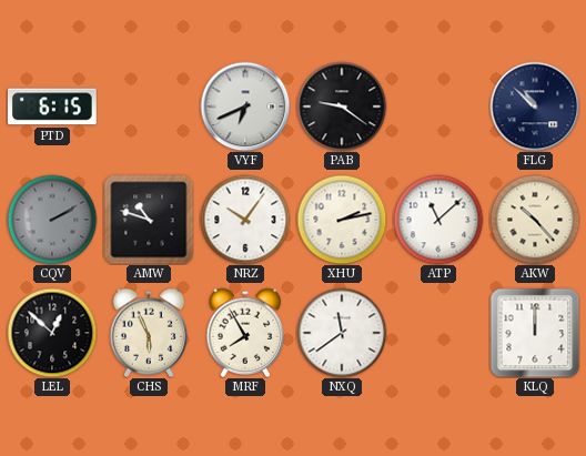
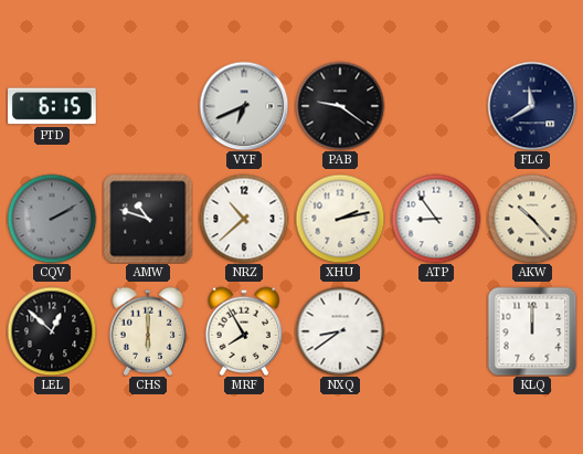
FLG: 10:52 -> 11:40
NRZ: 10:06 -> 10:38
ATP: 11:08 -> 8:54
CHS: 5:56 -> 6:00
NXQ: 11:39 -> 8:39
